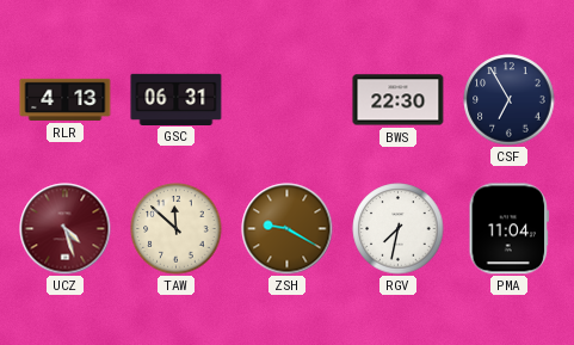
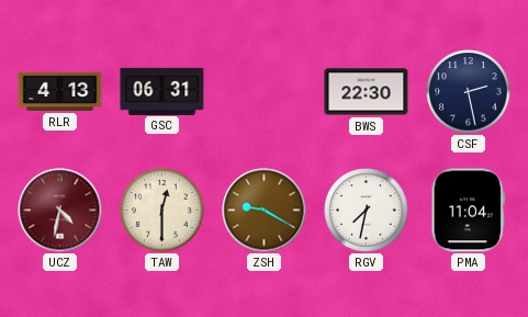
CSF: 6:55 -> 2:28
UCZ: 4:27 -> 4:32
TAW: 11:52 -> 12:30
